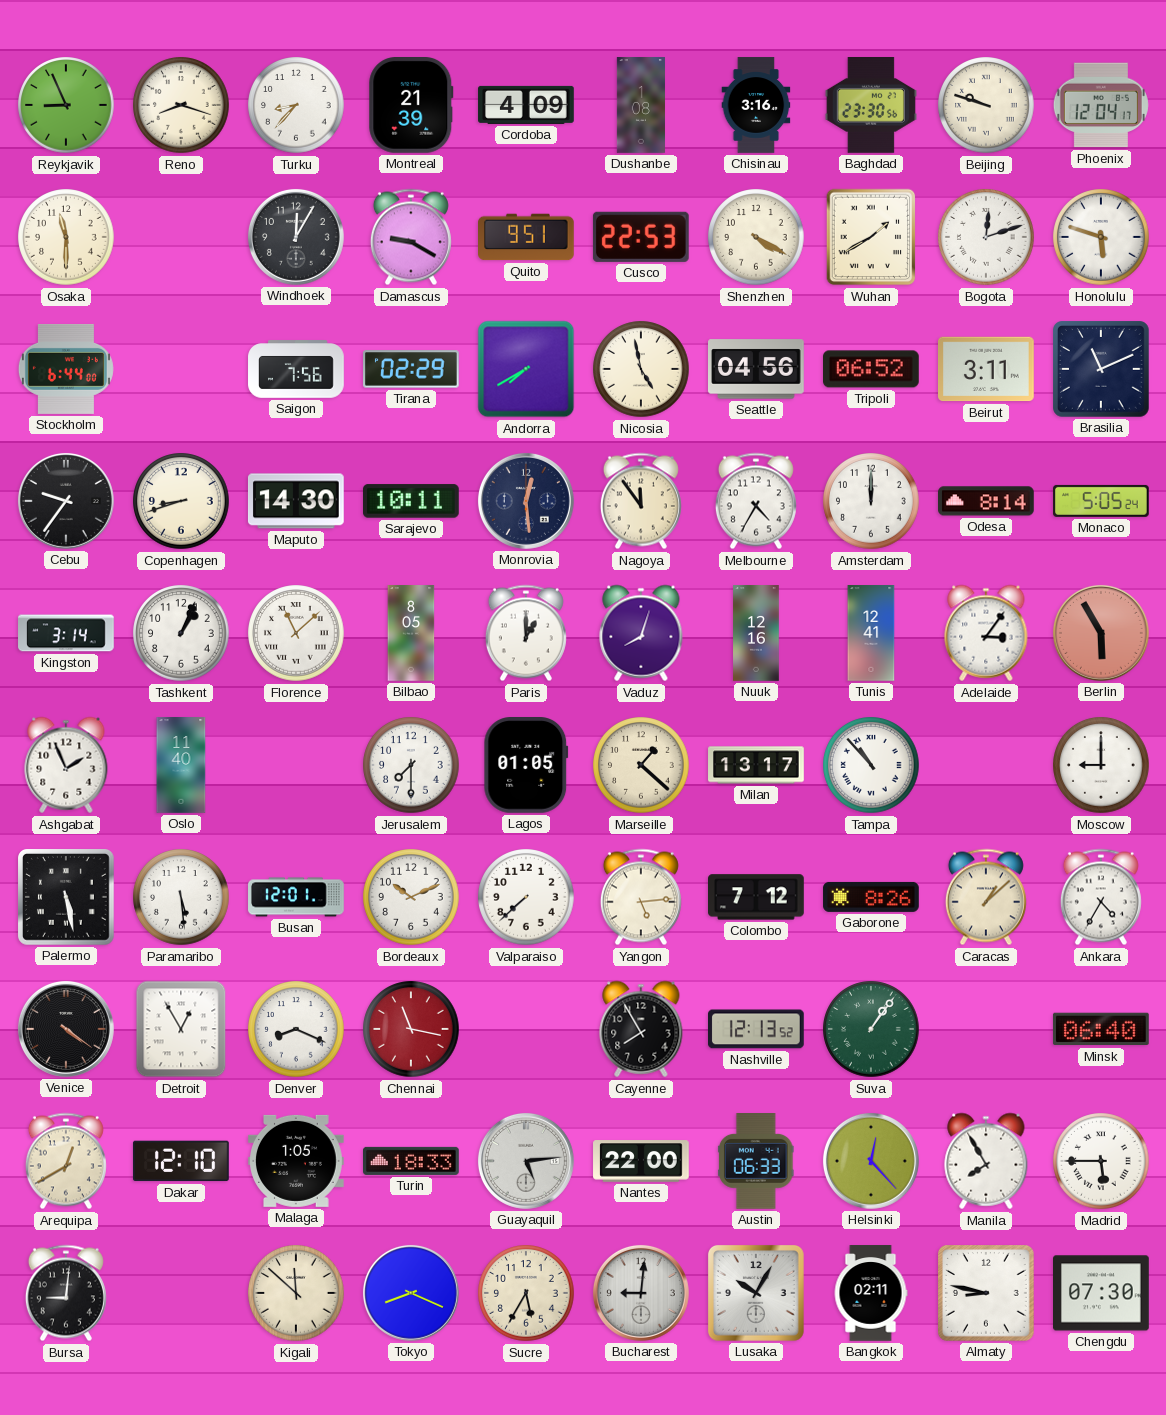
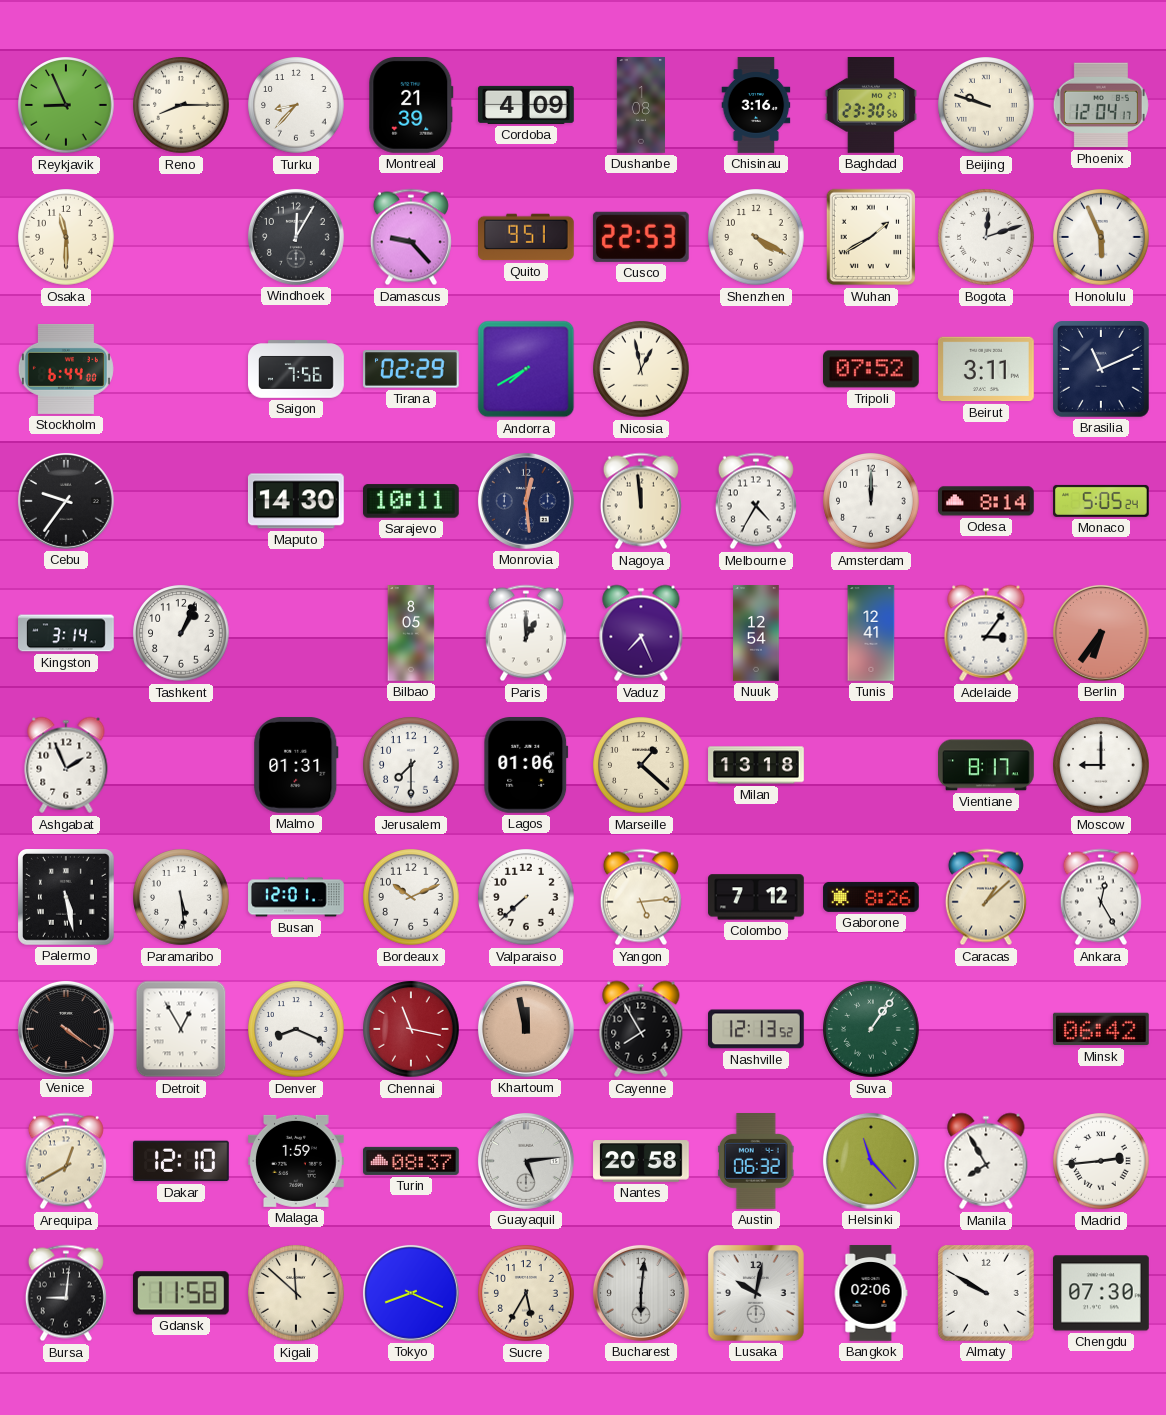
Reno: 8:18 -> 8:15
Damascus: 9:20 -> 9:23
Honolulu: 5:48 -> 5:56
Nicosia: 4:58 -> 12:58
Seattle: 04:56 -> none
Tripoli: 06:52 -> 07:52
Copenhagen: 8:42 -> none
Nagoya: 11:54 -> 11:59
Florence: 11:08 -> none
Vaduz: 8:03 -> 7:26
Nuuk: 12:16 -> 12:54
Berlin: 5:55 -> 6:36
Oslo: 11:40 -> none
Malmo: none -> 01:31
Lagos: 01:05 -> 01:06
Milan: 13:17 -> 13:18
Tampa: 10:53 -> none
Vientiane: none -> 8:17
Ankara: 4:35 -> 12:25
Khartoum: none -> 11:58
Minsk: 06:40 -> 06:42
Malaga: 1:05 -> 1:59
Turin: 18:33 -> 08:37
Nantes: 22:00 -> 20:58
Austin: 06:33 -> 06:32
Helsinki: 12:23 -> 11:23
Madrid: 5:45 -> 2:44
Gdansk: none -> 11:58
Bucharest: 9:01 -> 6:01
Lusaka: 10:05 -> 10:02
Bangkok: 02:11 -> 02:06
Almaty: 8:47 -> 9:50
